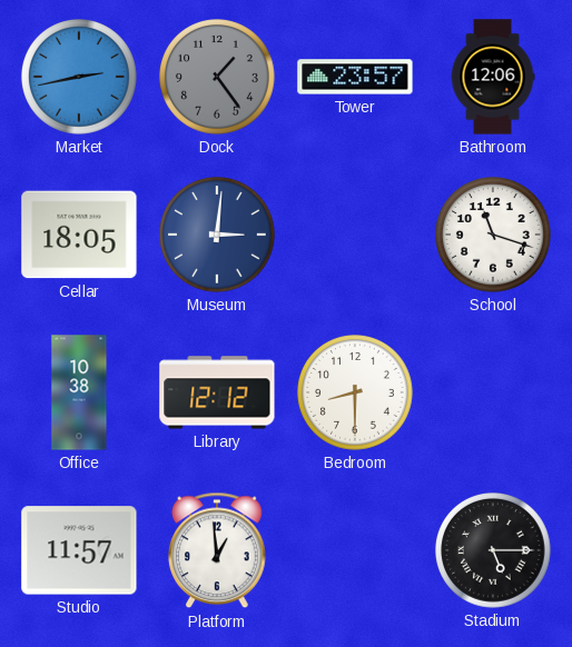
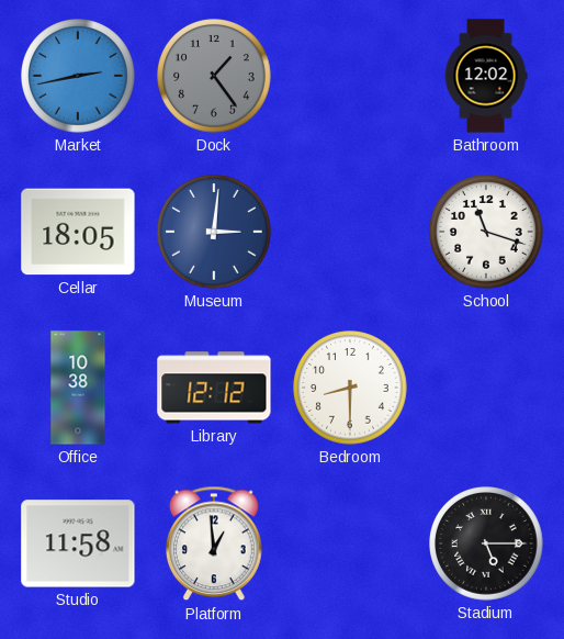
Tower: 23:57 -> none
Bathroom: 12:06 -> 12:02
Studio: 11:57 -> 11:58
